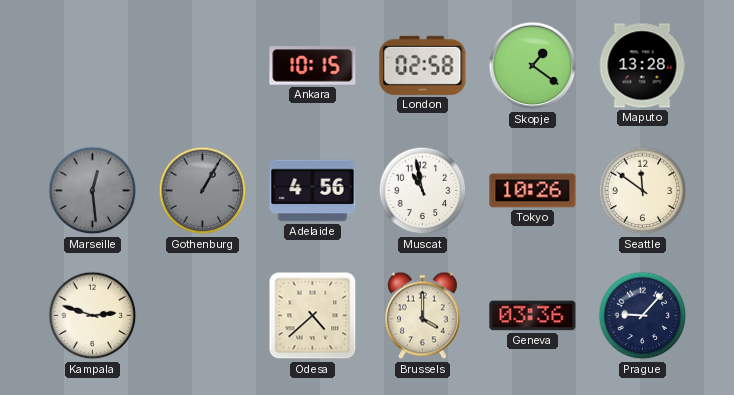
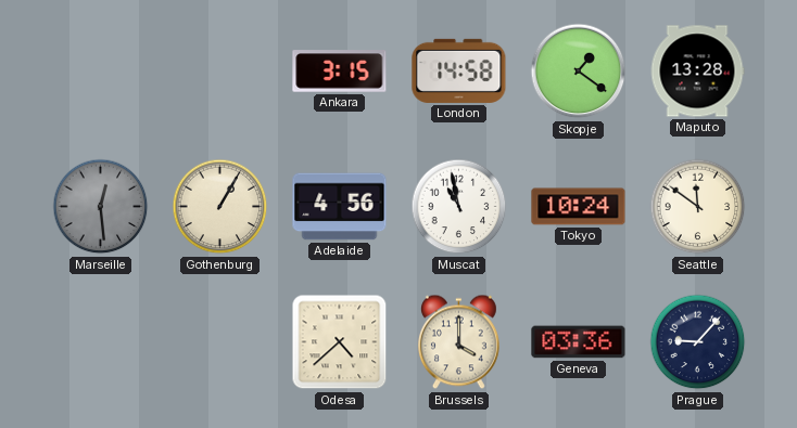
Ankara: 10:15 -> 3:15
London: 02:58 -> 14:58
Gothenburg dial: grey -> cream
Tokyo: 10:26 -> 10:24
Kampala: 2:48 -> none
